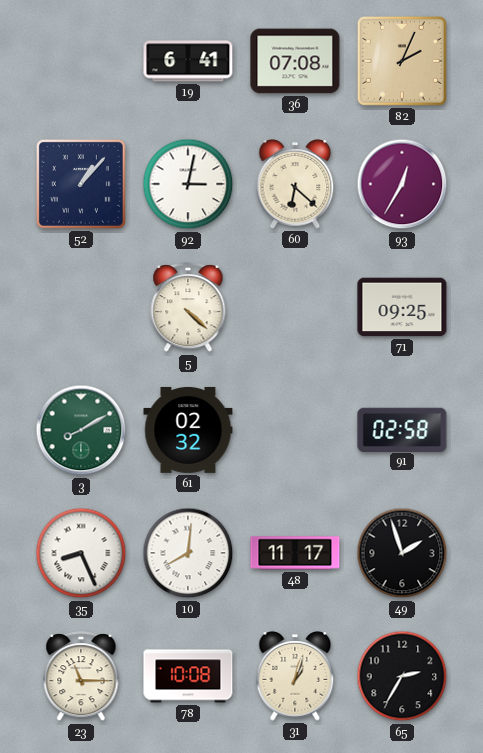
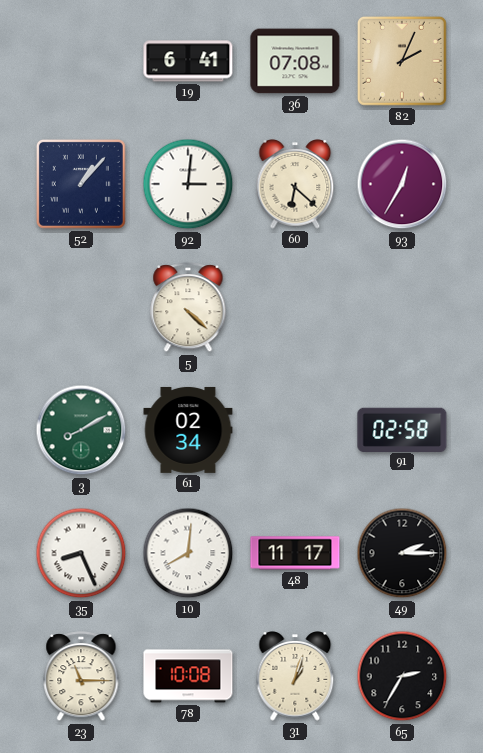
92: 3:02 -> 3:01
71: 09:25 -> none
61: 02:32 -> 02:34
49: 1:57 -> 2:15
